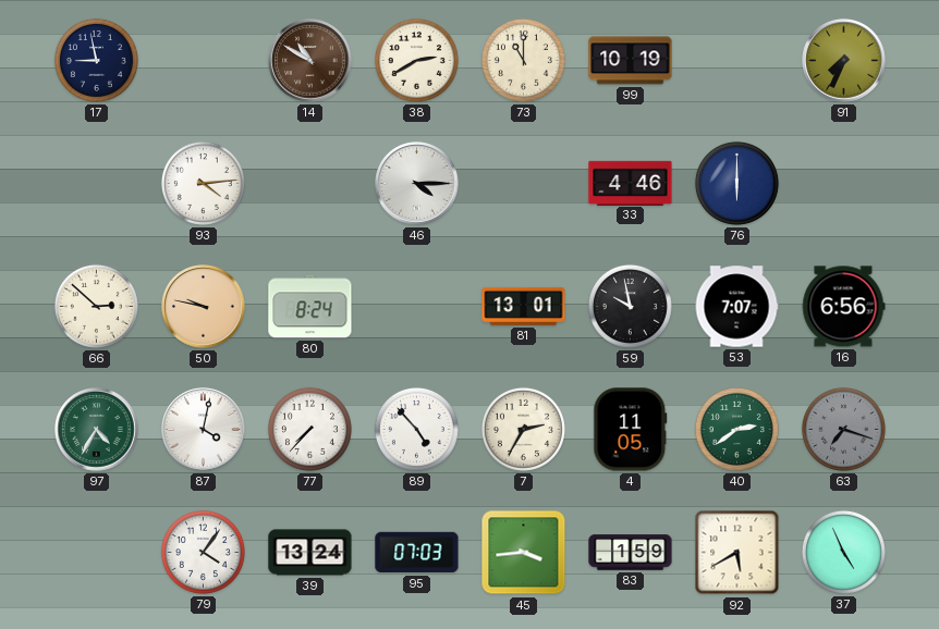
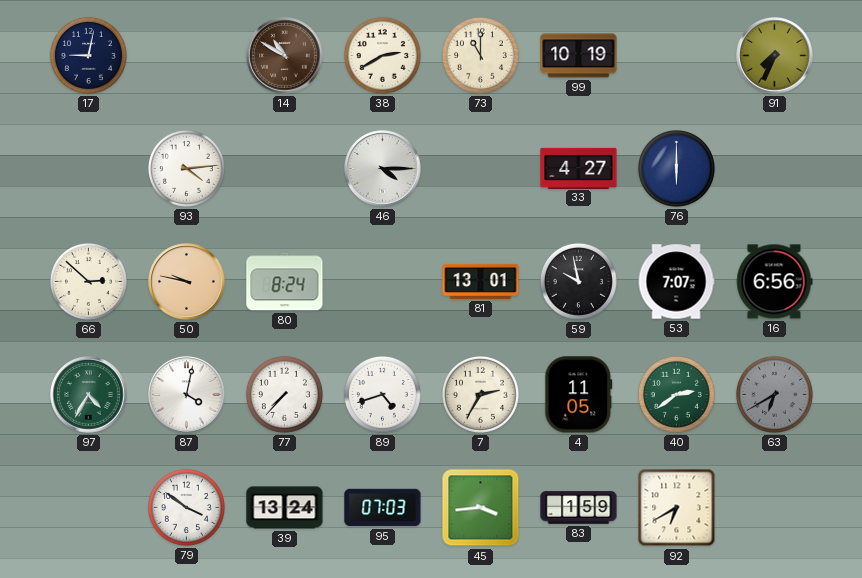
17: 8:58 -> 9:02
33: 4:46 -> 4:27
89: 4:53 -> 4:42
63: 7:18 -> 6:40
79: 4:06 -> 3:51
92: 5:40 -> 6:40
37: 4:56 -> none
